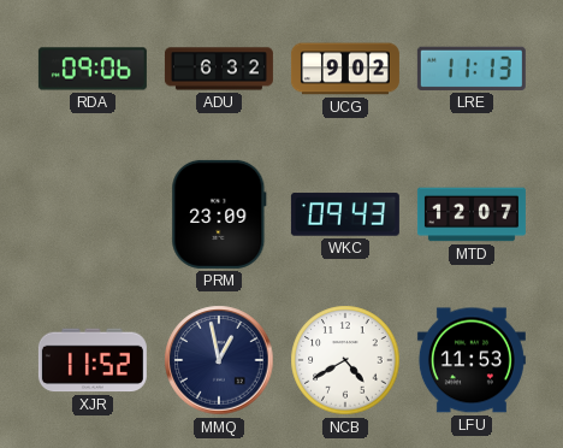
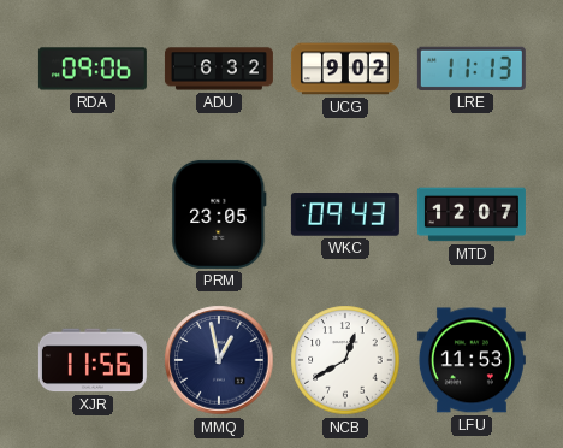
PRM: 23:09 -> 23:05
XJR: 11:52 -> 11:56
NCB: 4:40 -> 12:40
